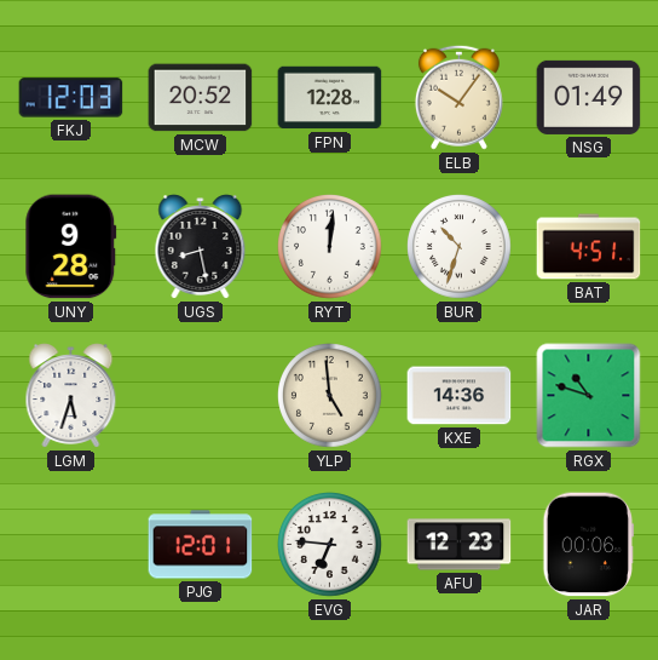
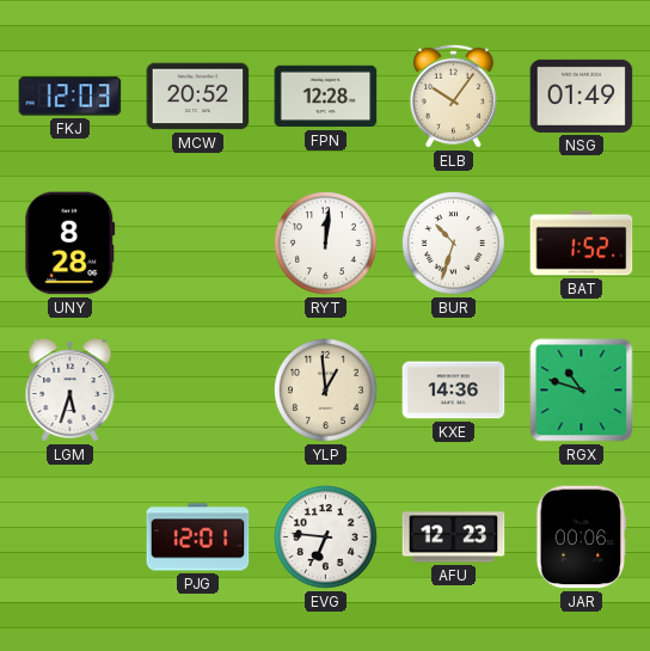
UNY: 9:28 -> 8:28
UGS: 8:28 -> none
BAT: 4:51 -> 1:52
YLP: 4:59 -> 12:59
